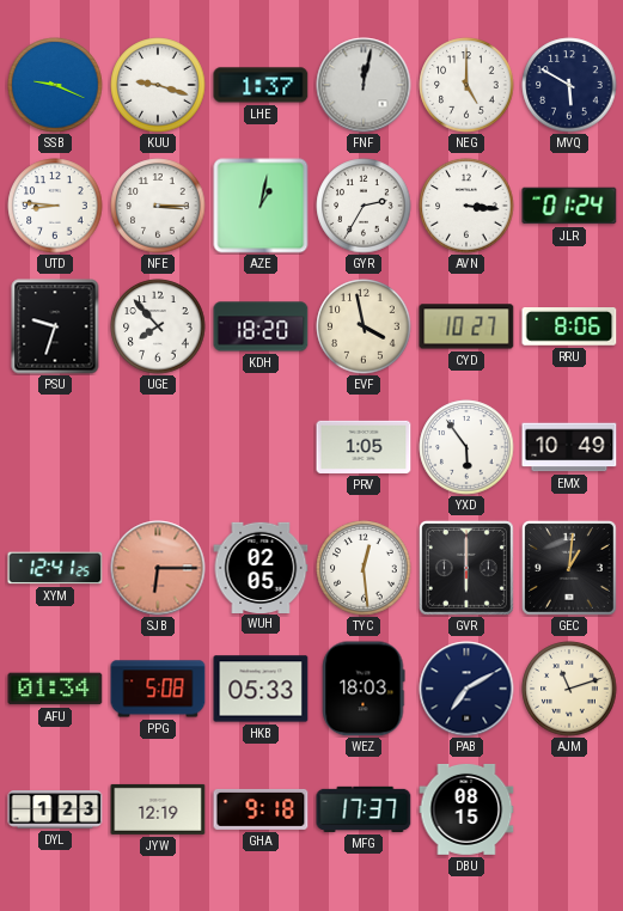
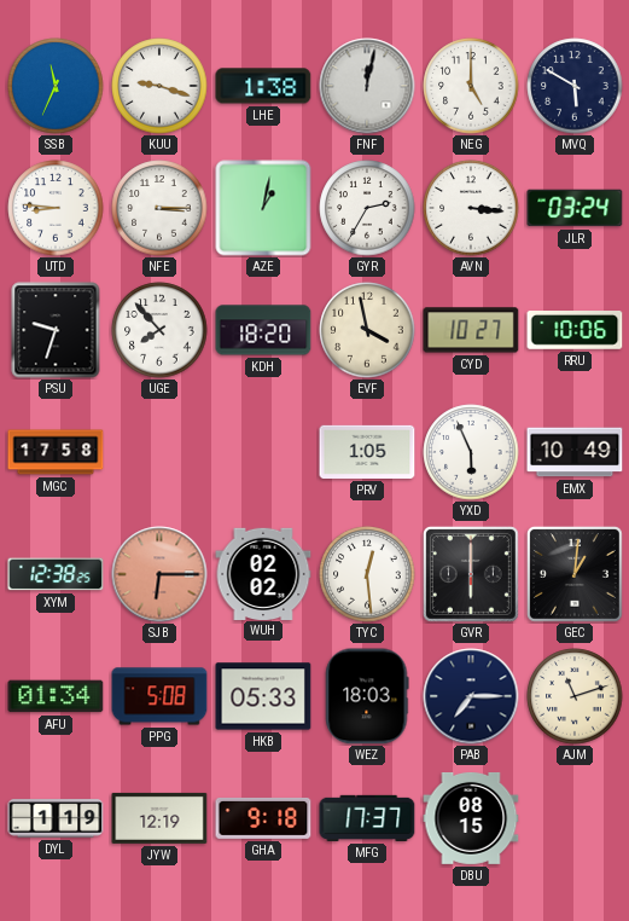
SSB: 9:19 -> 11:34
LHE: 1:37 -> 1:38
JLR: 01:24 -> 03:24
RRU: 8:06 -> 10:06
MGC: none -> 17:58
YXD: 5:54 -> 5:56
XYM: 12:41 -> 12:38
WUH: 02:05 -> 02:02
PAB: 7:10 -> 7:15
DYL: 1:23 -> 1:19
